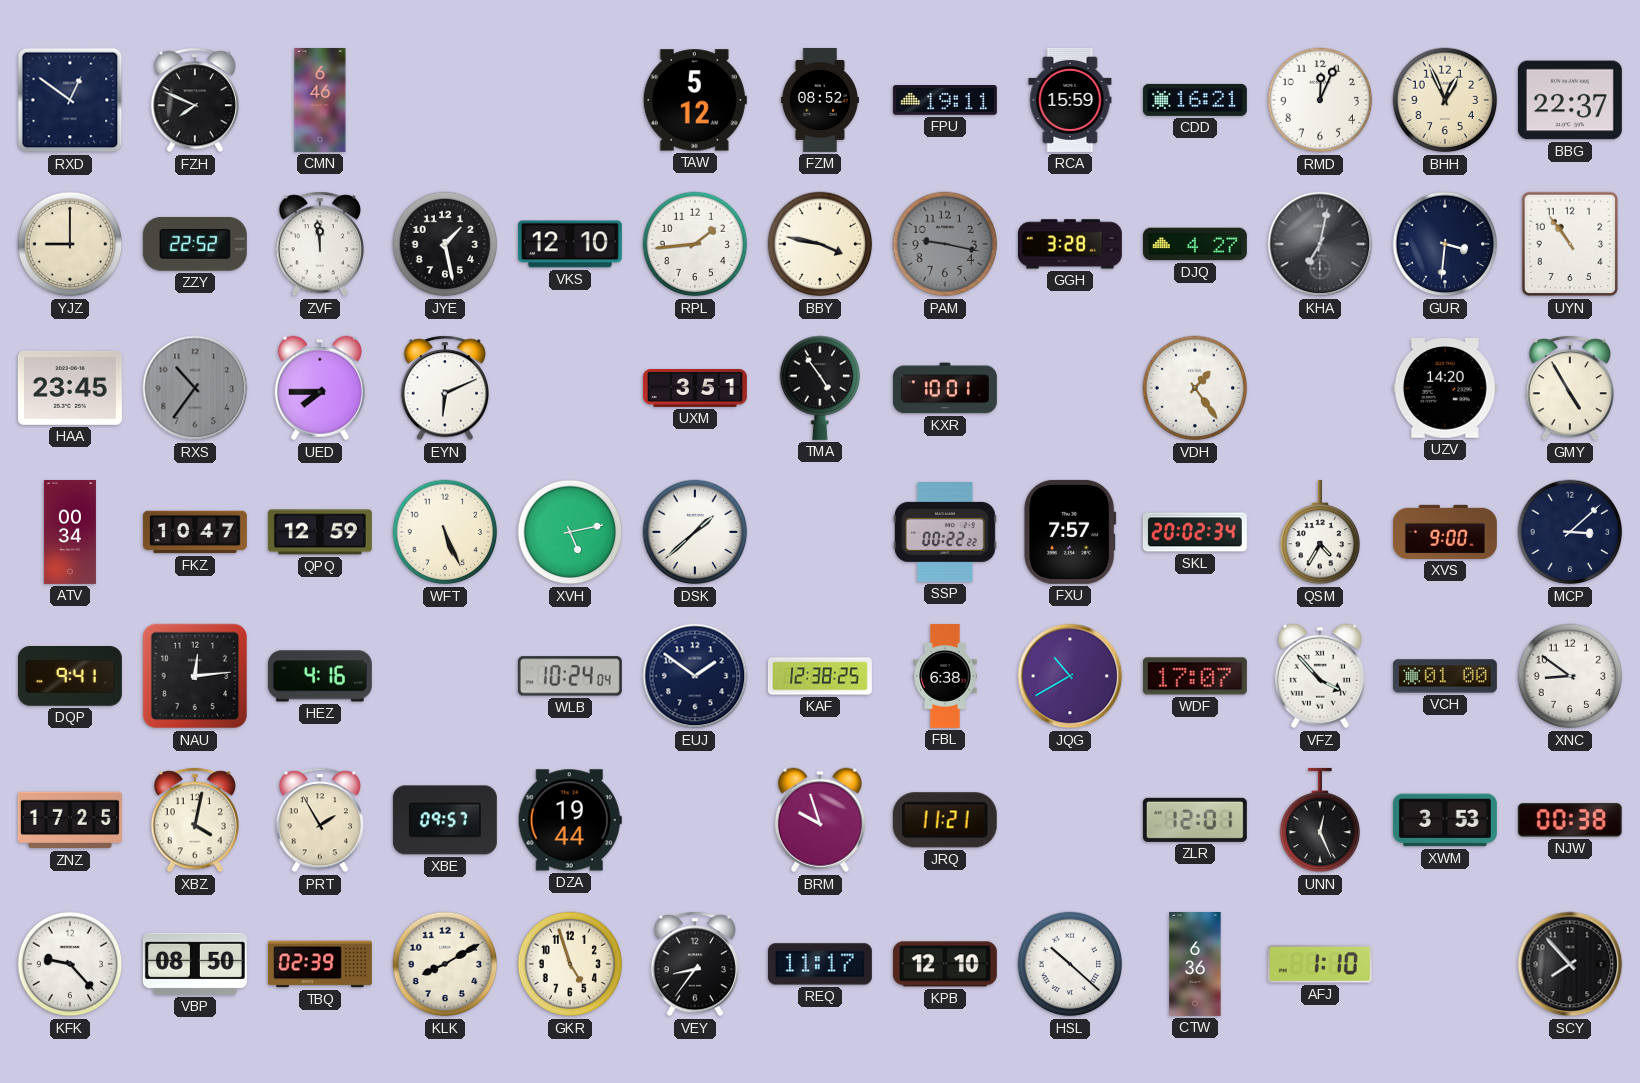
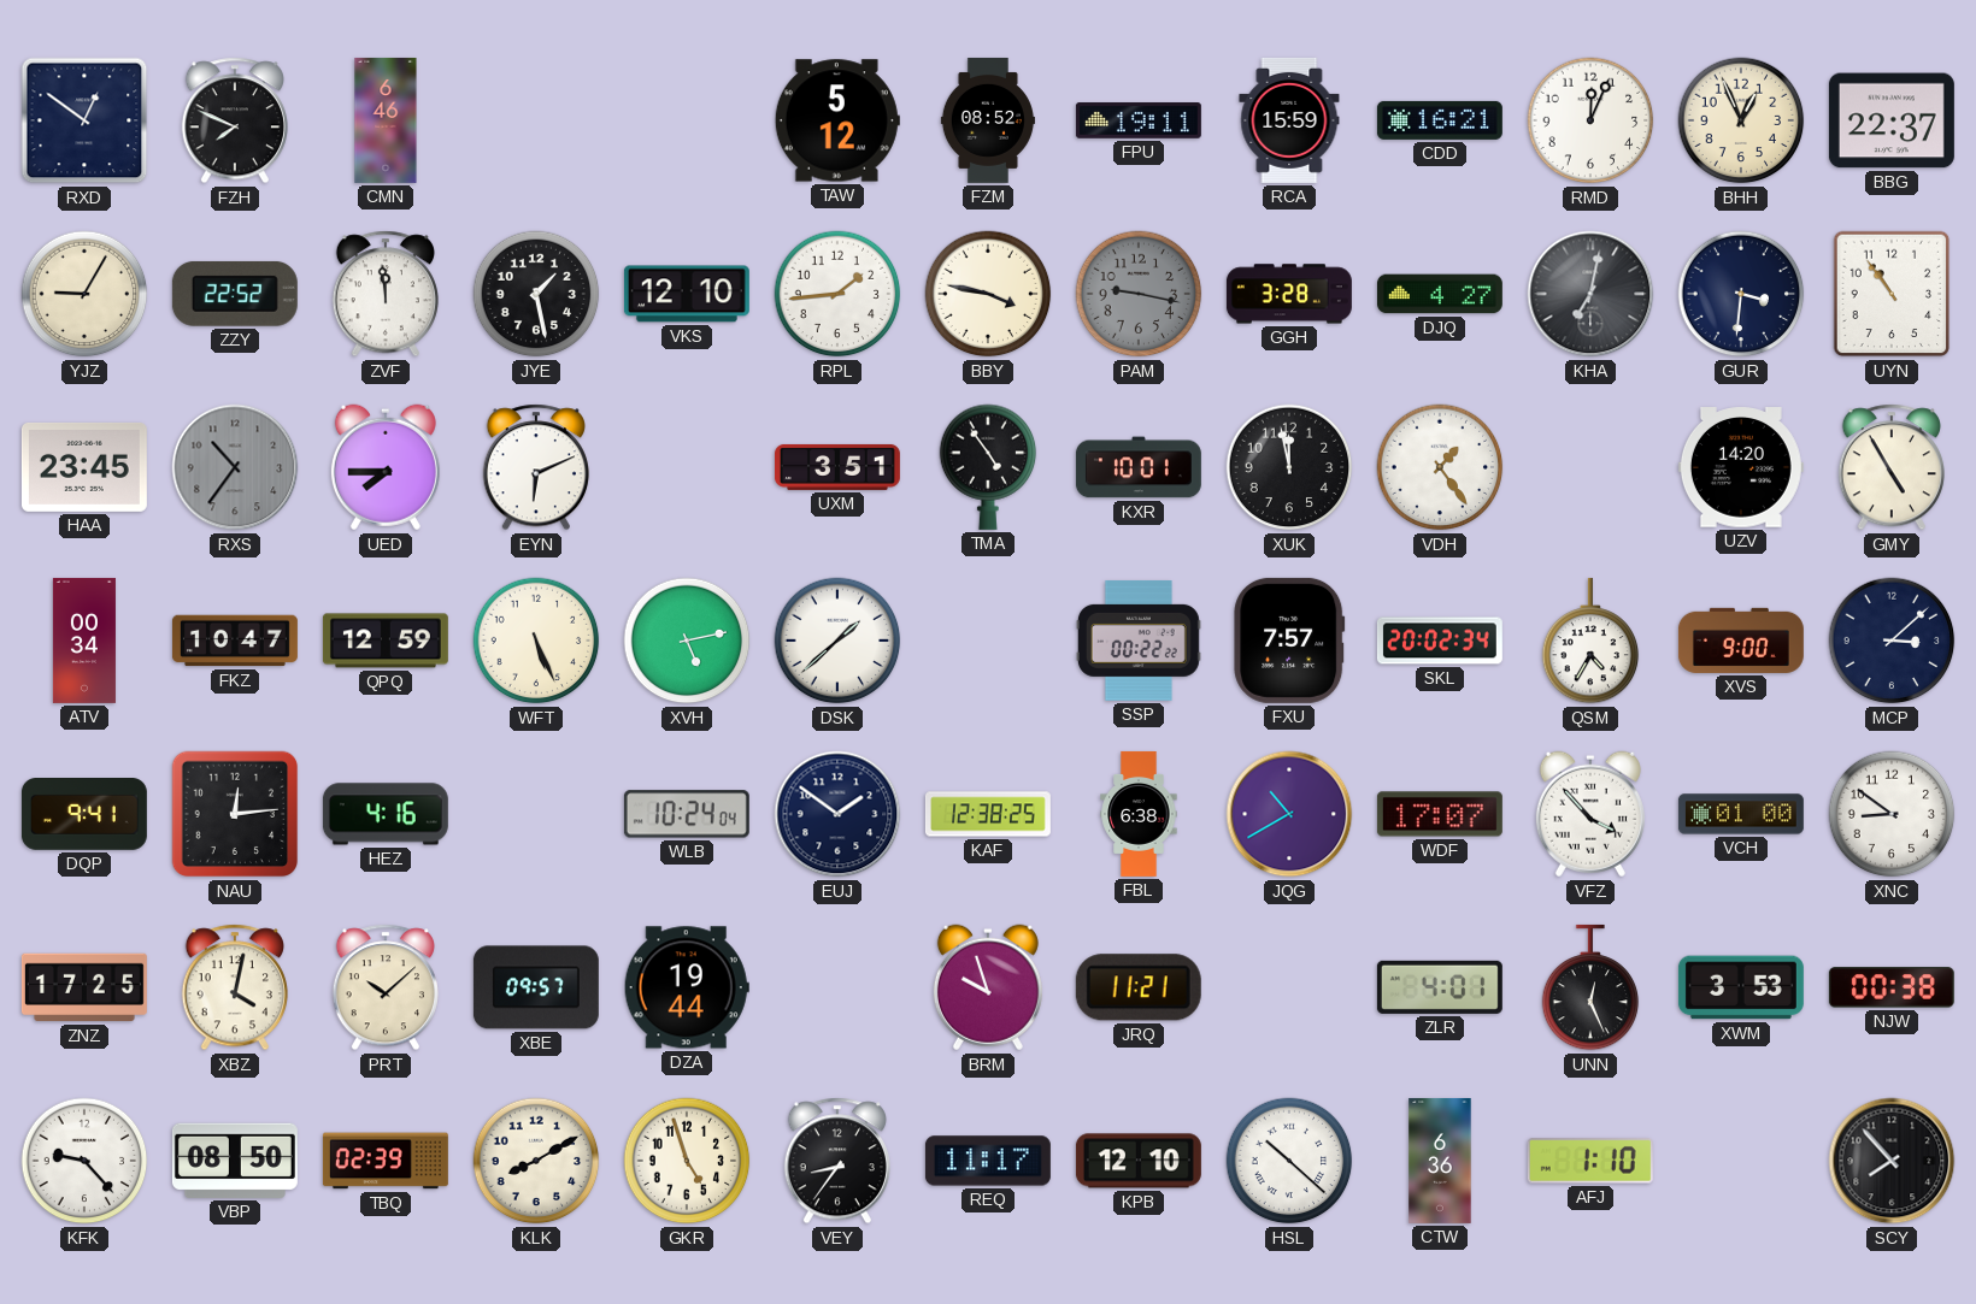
YJZ: 9:00 -> 9:05
XUK: none -> 11:58
PRT: 1:55 -> 10:08
ZLR: 12:01 -> 4:01
